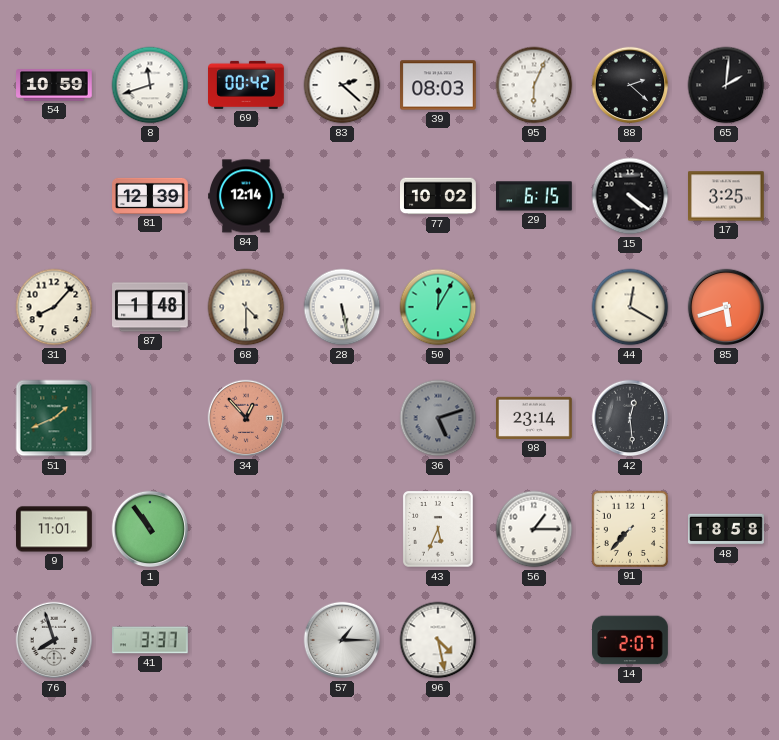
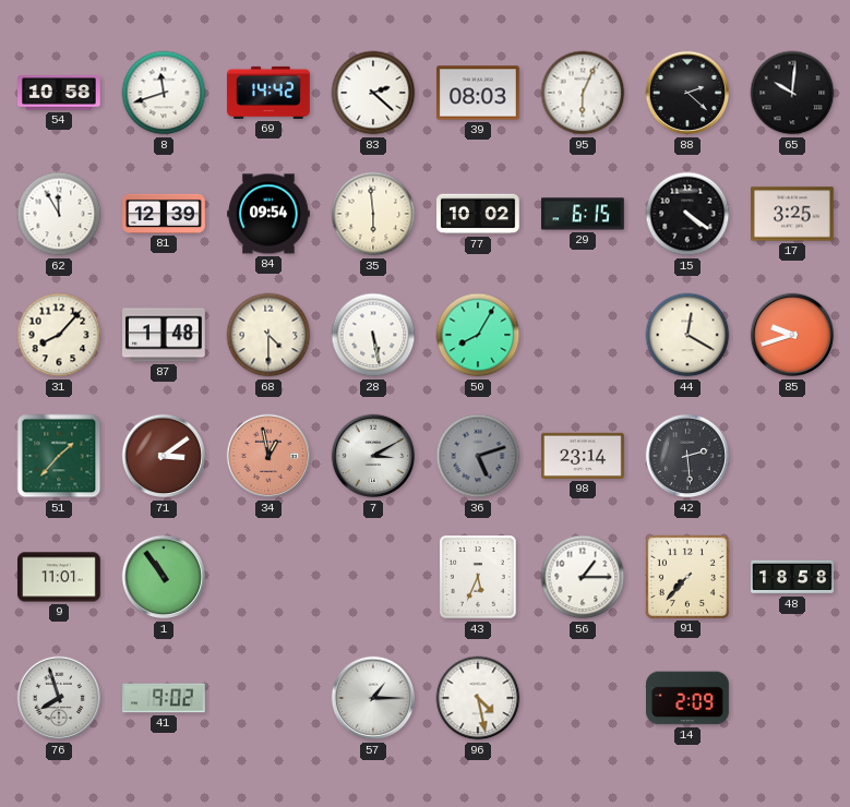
54: 10:59 -> 10:58
69: 00:42 -> 14:42
65: 2:01 -> 10:01
62: none -> 11:55
84: 12:14 -> 09:54
35: none -> 5:59
50: 12:05 -> 8:05
85: 5:42 -> 9:42
51: 1:41 -> 1:37
71: none -> 3:09
34: 12:53 -> 12:58
7: none -> 3:10
42: 12:29 -> 2:29
41: 3:37 -> 9:02
14: 2:07 -> 2:09
